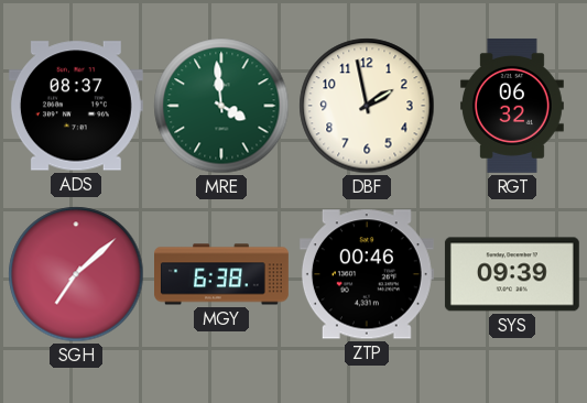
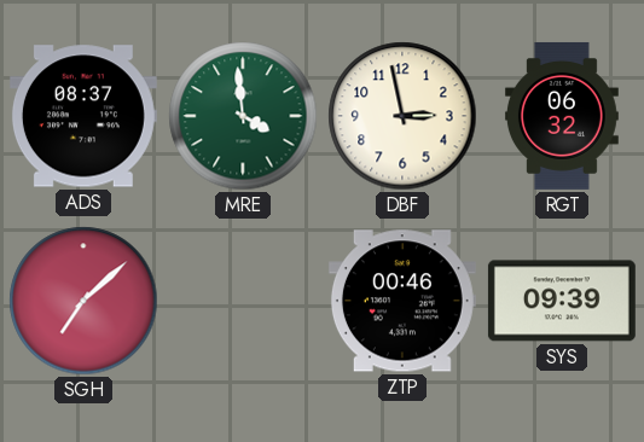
DBF: 1:58 -> 2:58
MGY: 6:38 -> none
